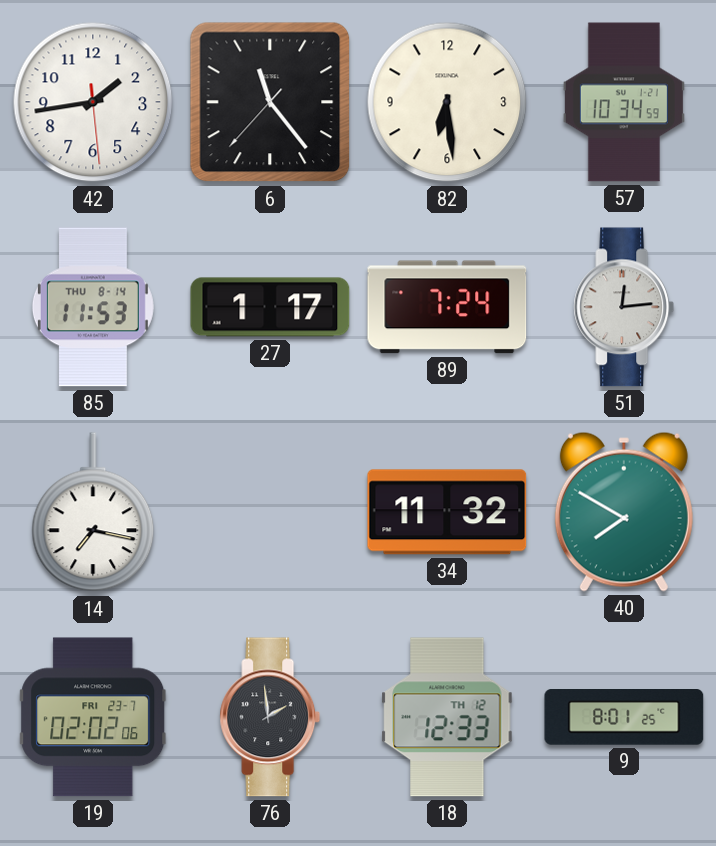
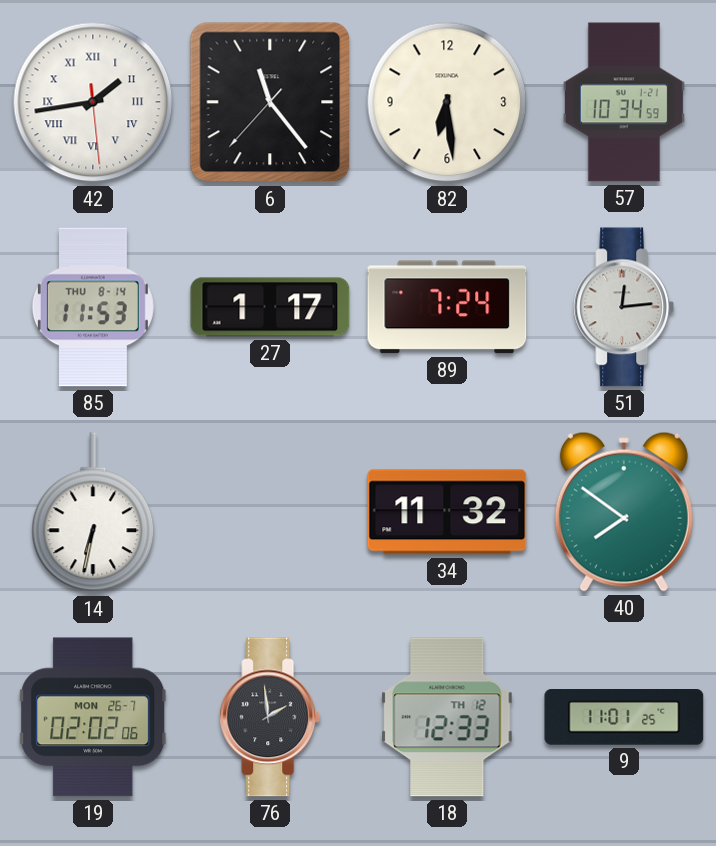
42 numerals: Arabic -> Roman
14: 7:17 -> 6:32
40: 7:50 -> 7:51
19 date: FRI 23-7 -> MON 26-7
9: 8:01 -> 11:01
